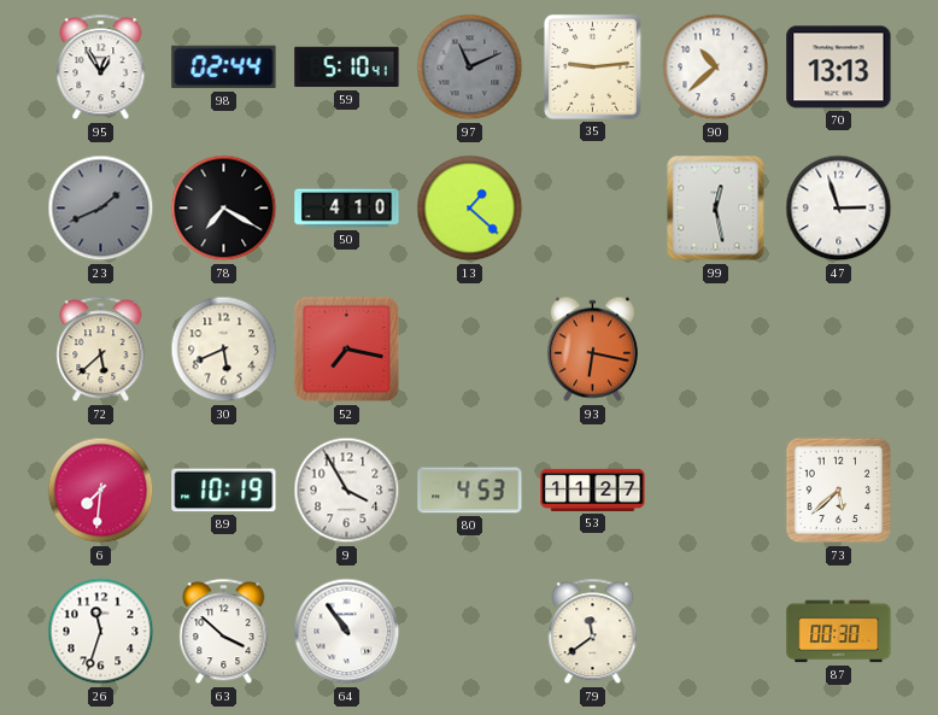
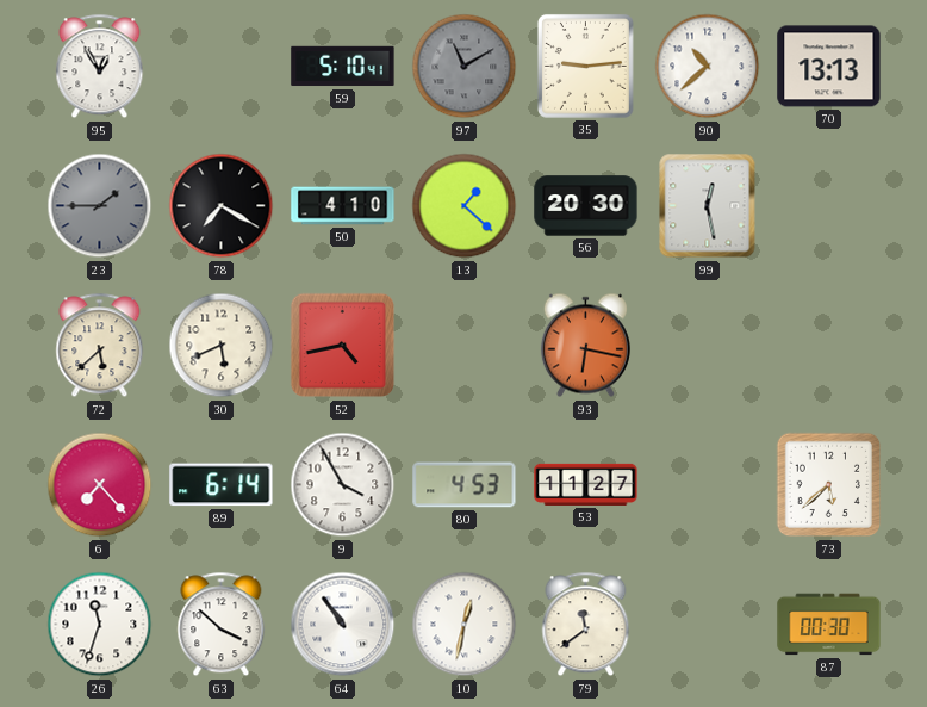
98: 02:44 -> none
97: 11:11 -> 11:10
23: 1:41 -> 1:45
56: none -> 20:30
47: 2:57 -> none
52: 7:17 -> 4:43
6: 7:31 -> 7:23
89: 10:19 -> 6:14
10: none -> 12:32
